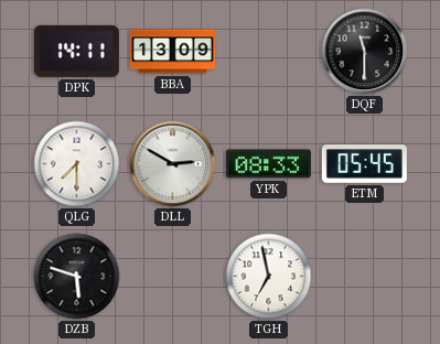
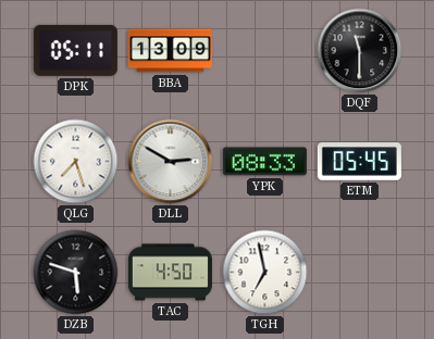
DPK: 14:11 -> 05:11
QLG: 7:30 -> 7:27
TAC: none -> 4:50
